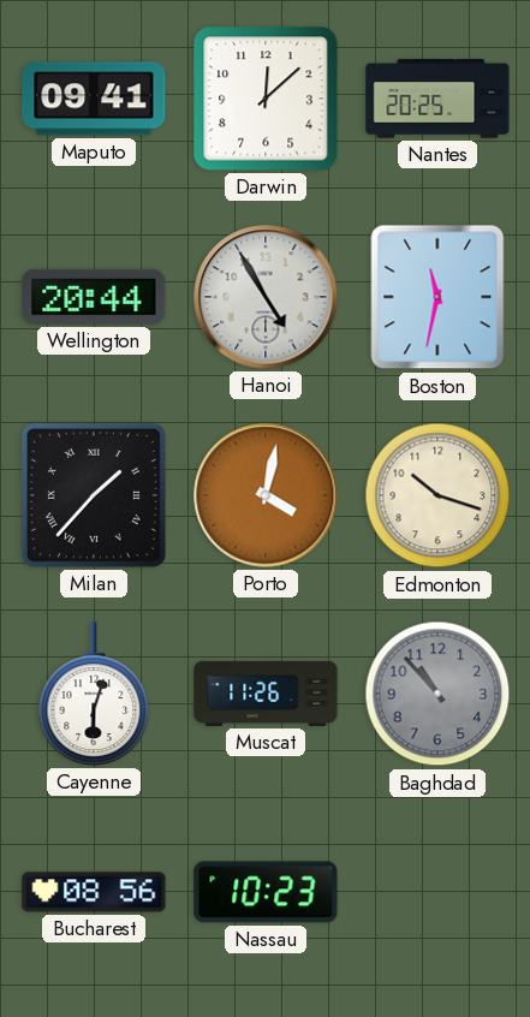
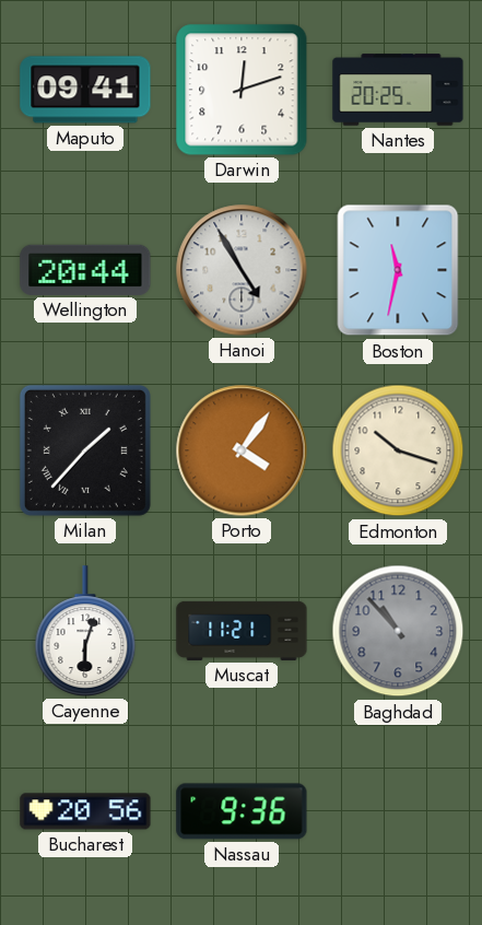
Darwin: 12:08 -> 12:12
Porto: 4:02 -> 4:06
Muscat: 11:26 -> 11:21
Bucharest: 08:56 -> 20:56
Nassau: 10:23 -> 9:36
